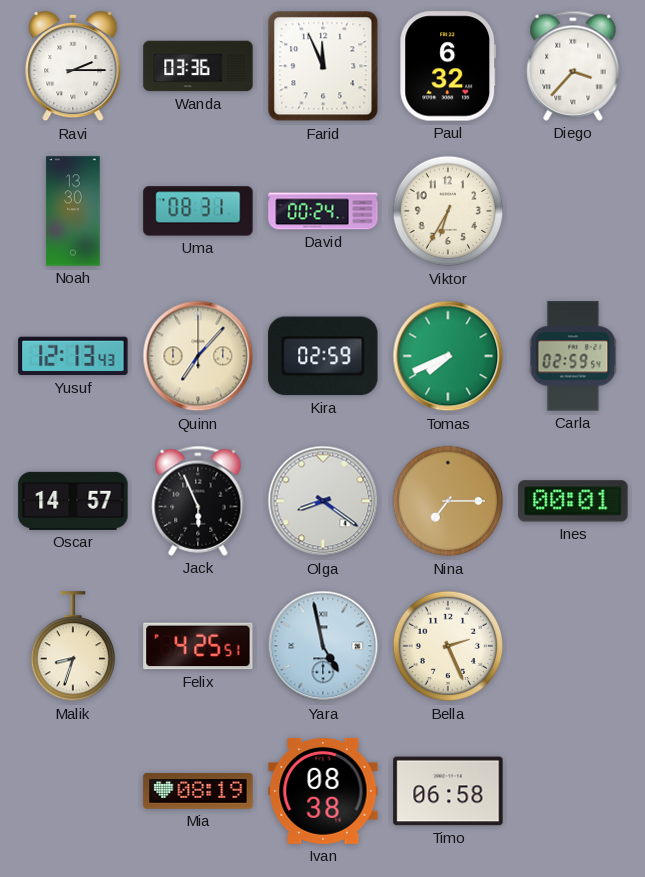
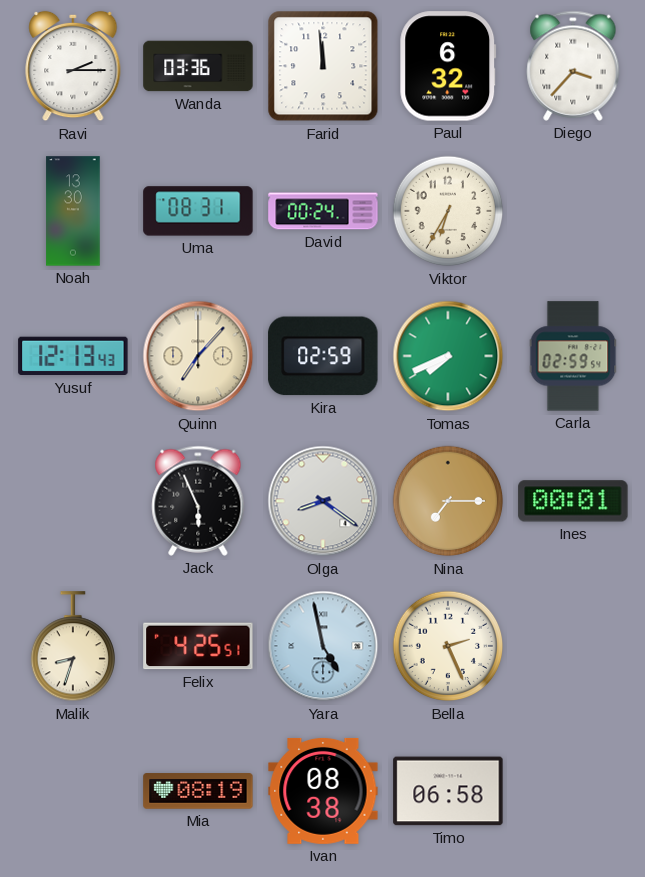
Farid: 11:56 -> 11:59
Oscar: 14:57 -> none
